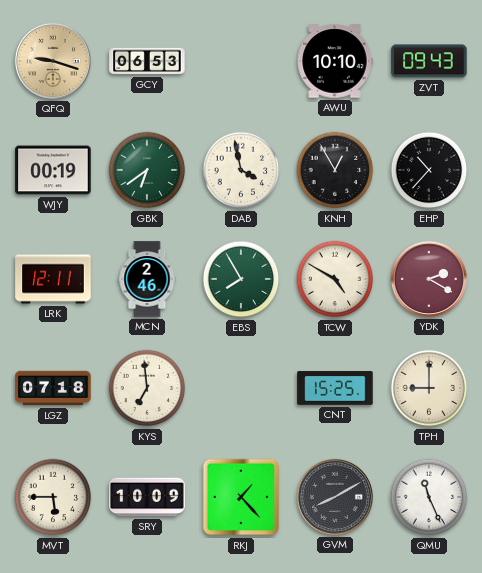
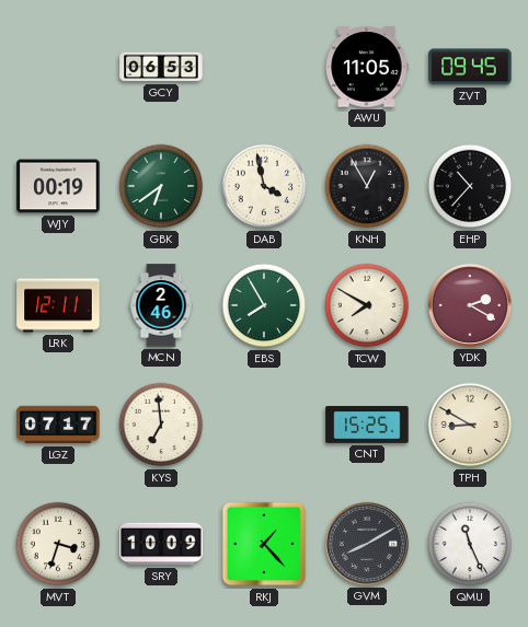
QFQ: 9:18 -> none
AWU: 10:10 -> 11:05
ZVT: 09:43 -> 09:45
TCW: 4:50 -> 7:50
LGZ: 07:18 -> 07:17
TPH: 9:00 -> 8:50
MVT: 5:45 -> 3:33
